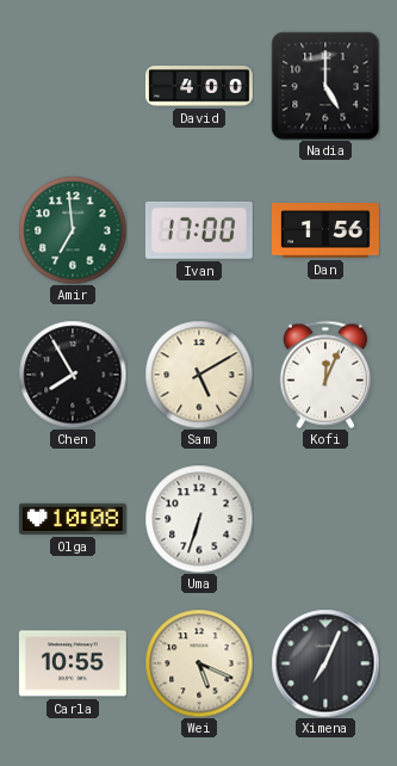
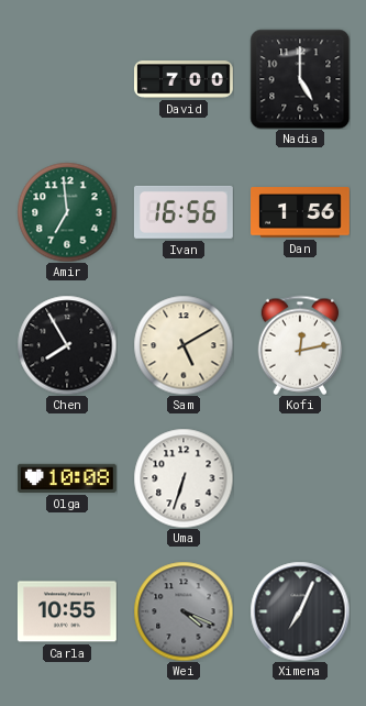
David: 4:00 -> 7:00
Ivan: 17:00 -> 16:56
Kofi: 12:04 -> 12:13
Wei: 5:19 -> 4:19
Wei dial: cream -> grey
